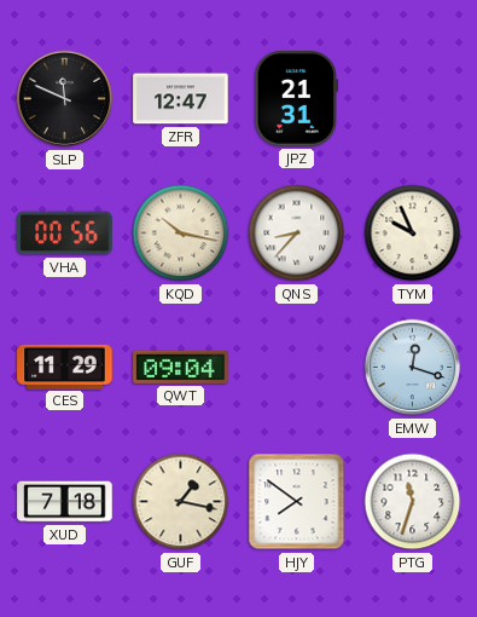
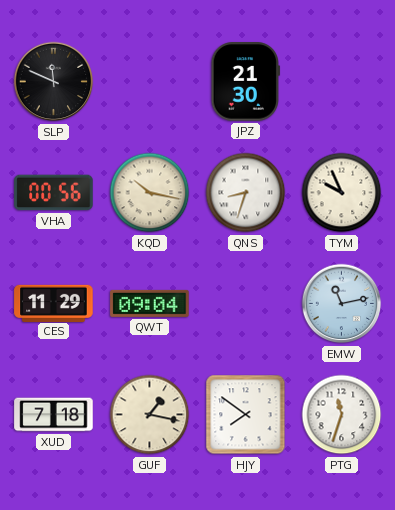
ZFR: 12:47 -> none
JPZ: 21:31 -> 21:30
QNS: 8:37 -> 8:33
EMW: 12:18 -> 11:13
